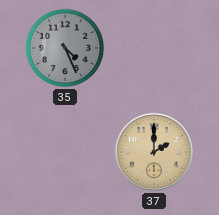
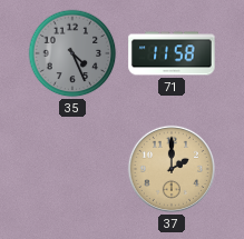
71: none -> 11:58
